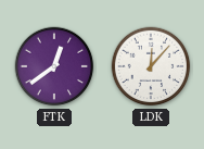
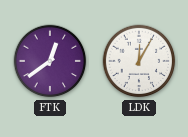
LDK: 12:07 -> 12:05
